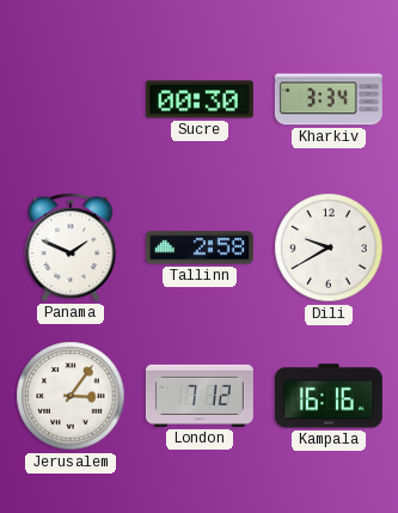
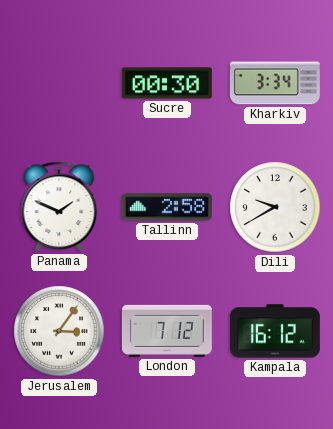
Kampala: 16:16 -> 16:12
